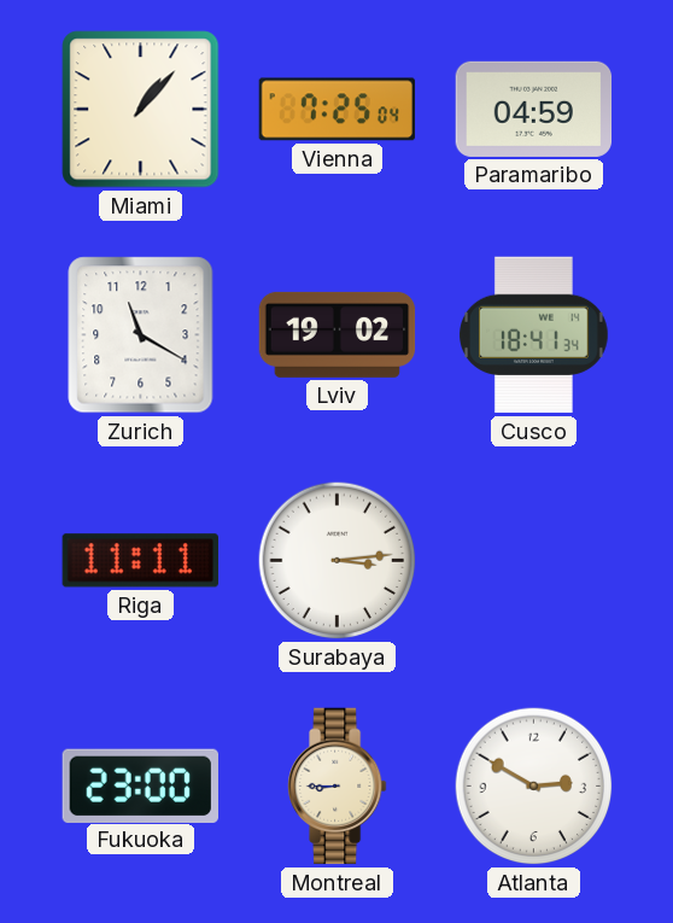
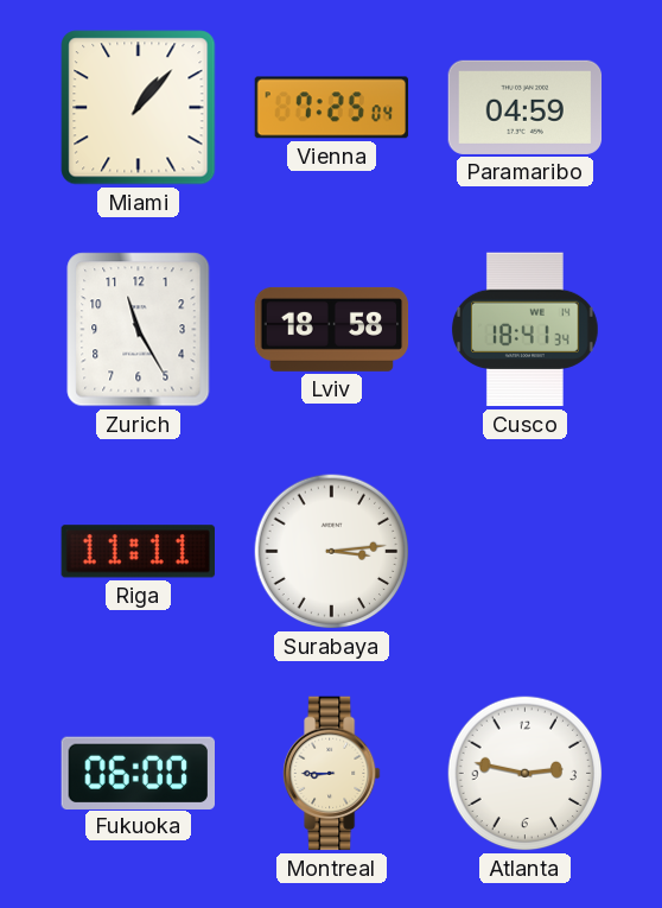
Zurich: 11:20 -> 11:25
Lviv: 19:02 -> 18:58
Fukuoka: 23:00 -> 06:00
Atlanta: 2:50 -> 2:47
